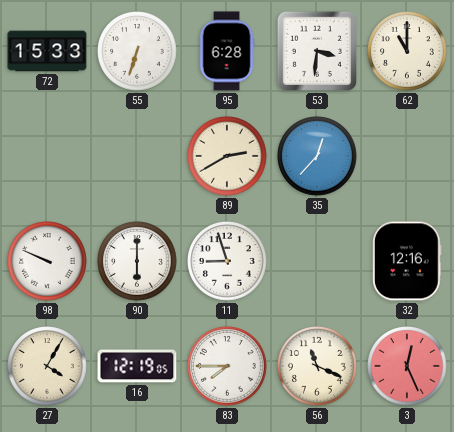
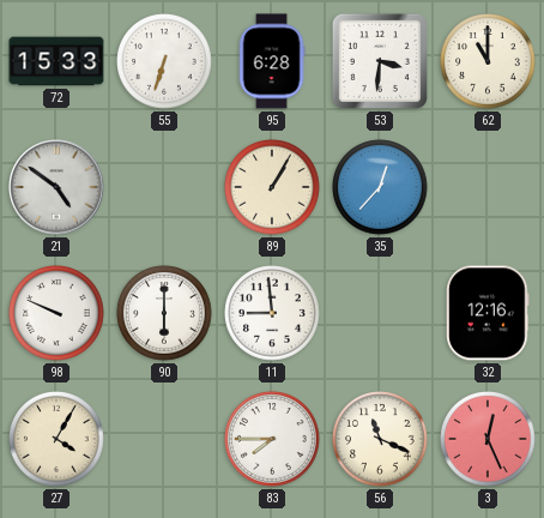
21: none -> 4:51
89: 2:40 -> 1:05
11: 8:57 -> 8:59
16: 12:19 -> none
